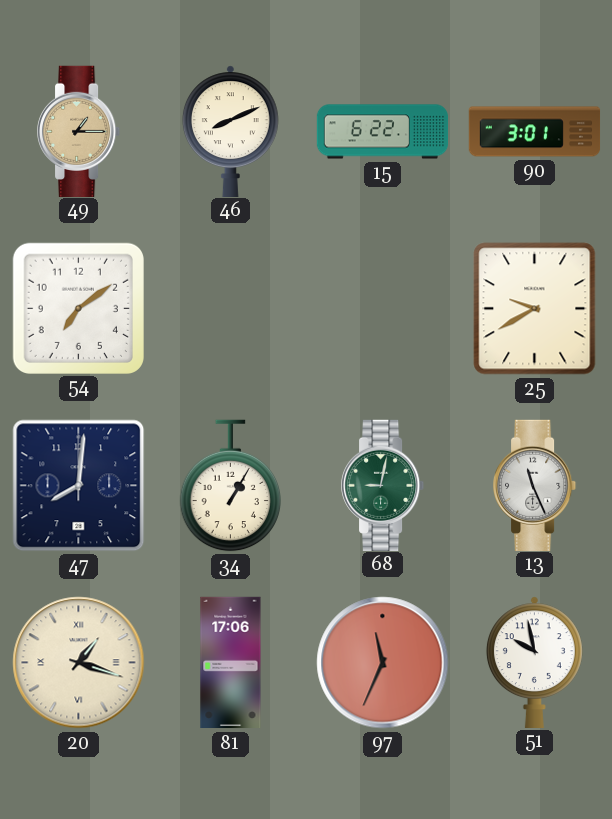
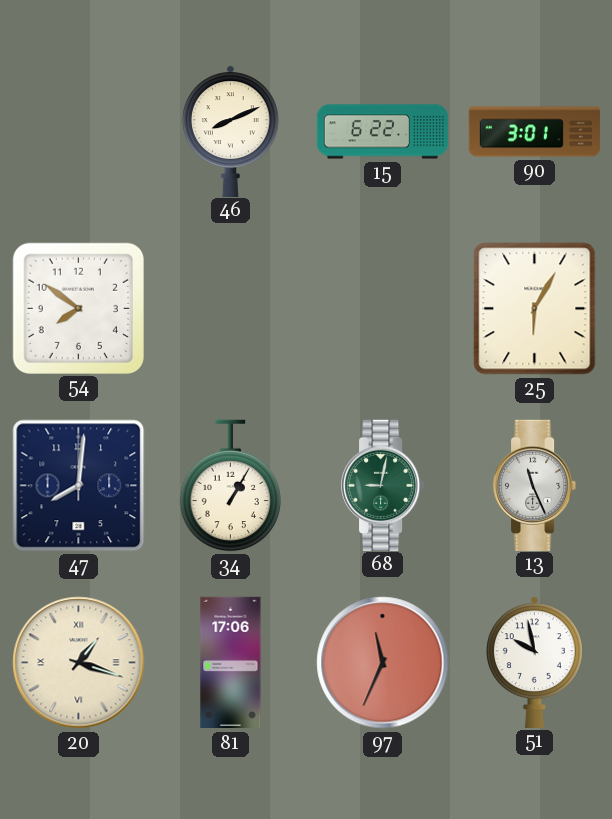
49: 1:15 -> none
54: 7:09 -> 7:51
25: 9:40 -> 6:05
